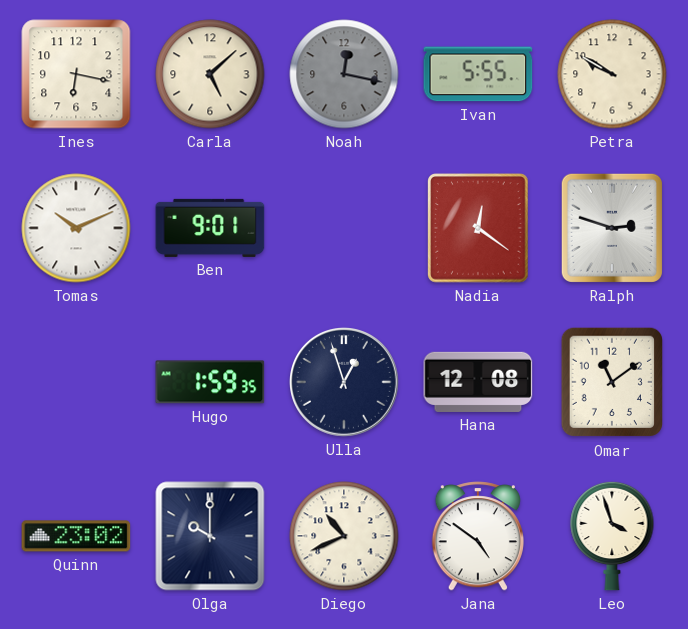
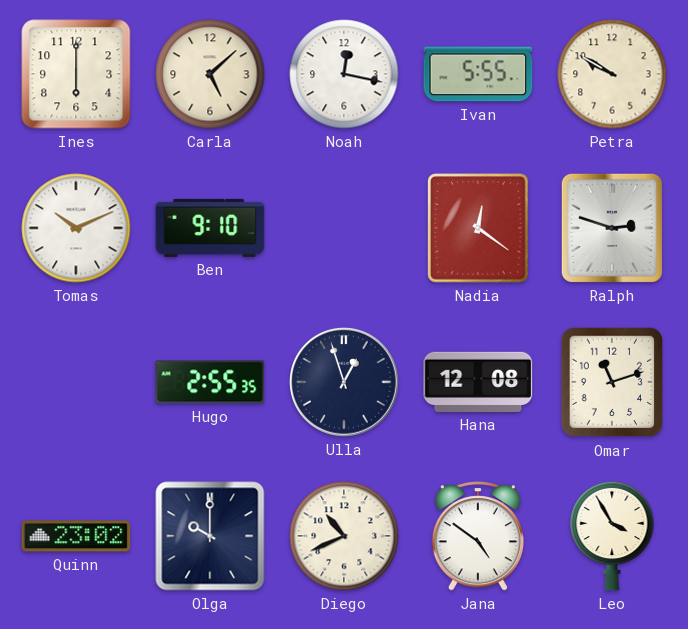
Ines: 6:17 -> 6:00
Noah dial: grey -> white
Ben: 9:01 -> 9:10
Hugo: 1:59 -> 2:55
Omar: 11:09 -> 11:12
Leo: 3:57 -> 3:55
